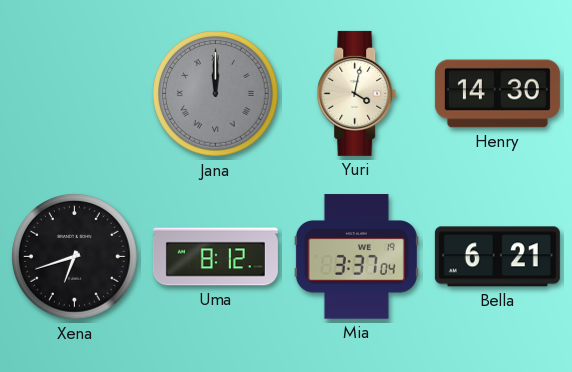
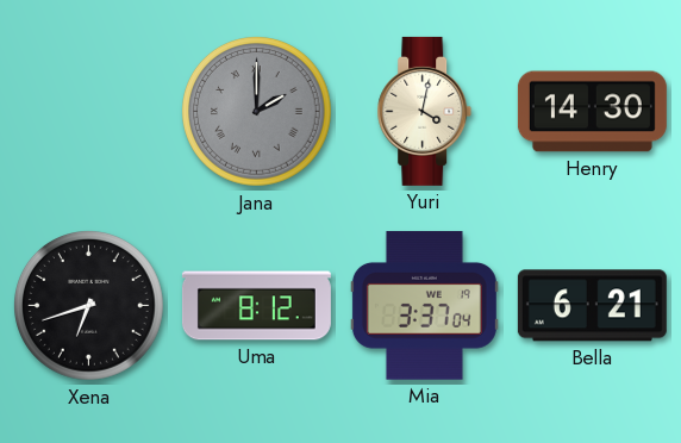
Jana: 12:00 -> 2:00
